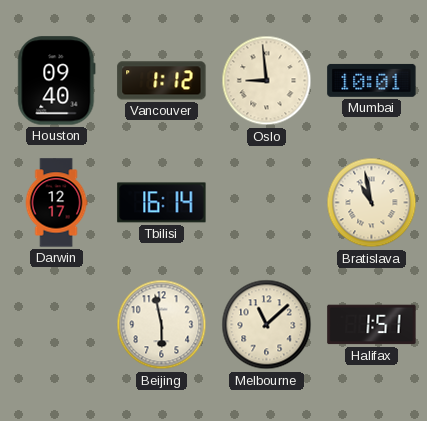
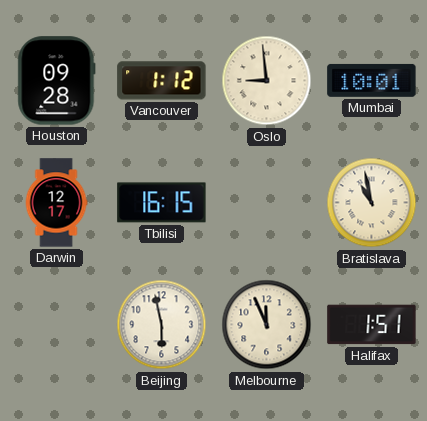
Houston: 09:40 -> 09:28
Tbilisi: 16:14 -> 16:15
Melbourne: 11:08 -> 11:56
